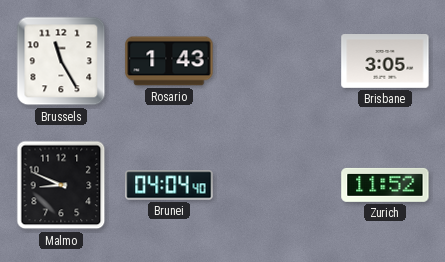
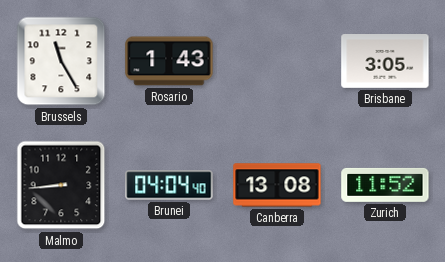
Malmo: 8:49 -> 8:44
Canberra: none -> 13:08
